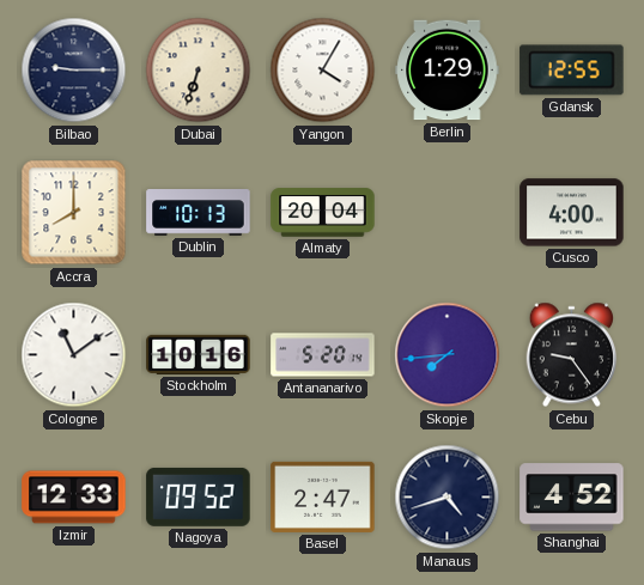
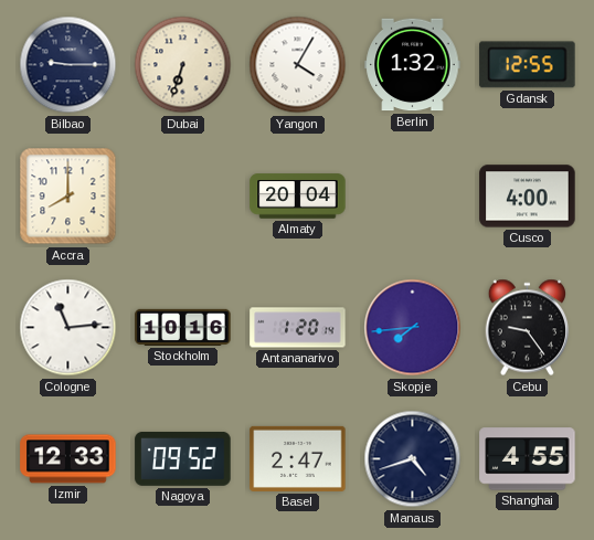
Berlin: 1:29 -> 1:32
Dublin: 10:13 -> none
Cologne: 11:09 -> 11:14
Antananarivo: 5:20 -> 1:20
Shanghai: 4:52 -> 4:55
